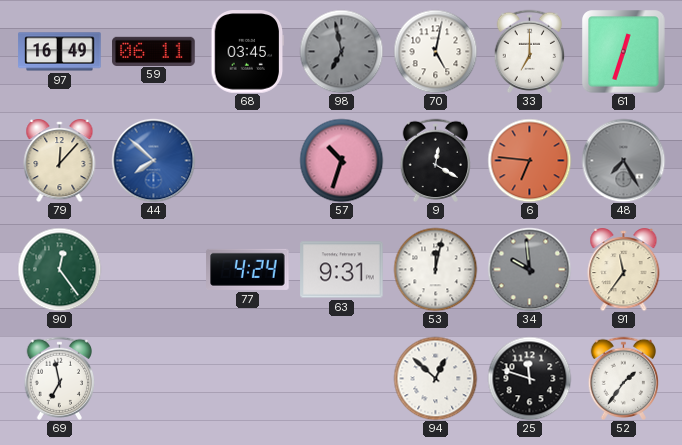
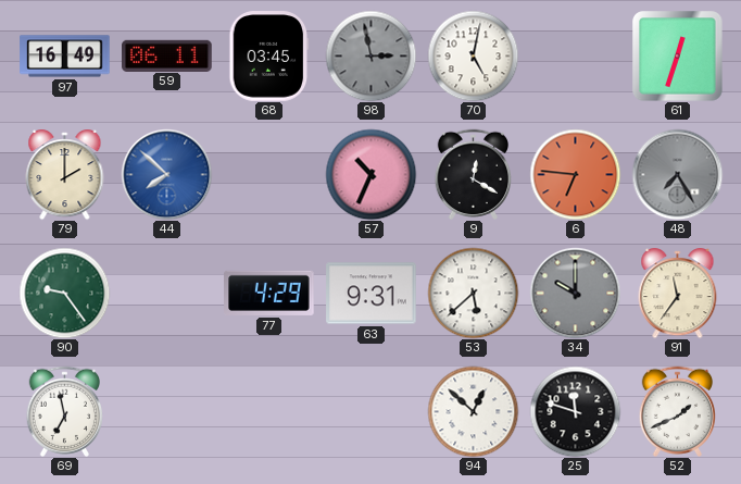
98: 6:58 -> 2:58
33: 7:00 -> none
79: 12:07 -> 2:00
57: 10:33 -> 10:34
90: 12:24 -> 9:24
77: 4:24 -> 4:29
53: 12:02 -> 5:38
34: 9:59 -> 10:00
52: 1:36 -> 1:41
